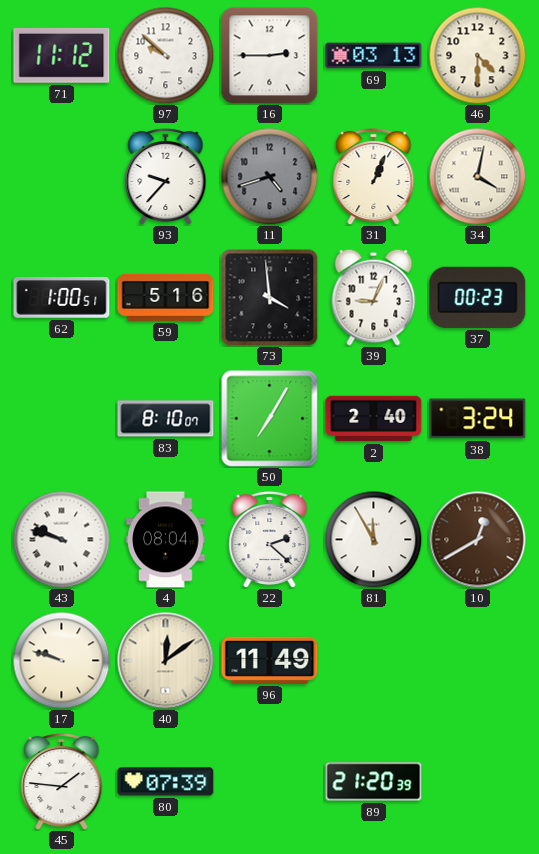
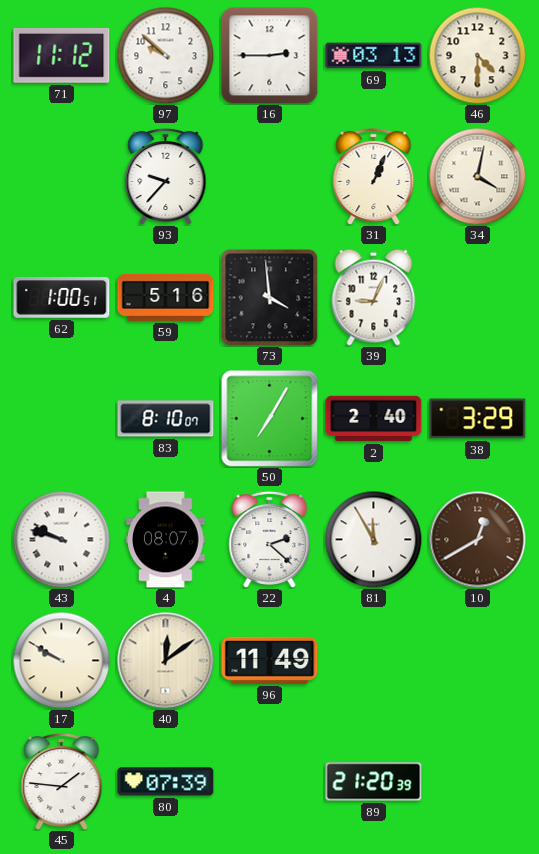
11: 4:42 -> none
37: 00:23 -> none
38: 3:24 -> 3:29
4: 08:04 -> 08:07
17: 9:48 -> 9:50
